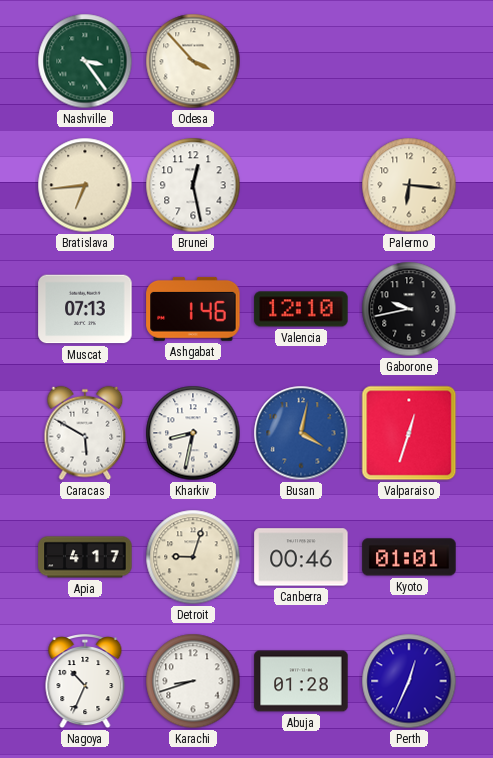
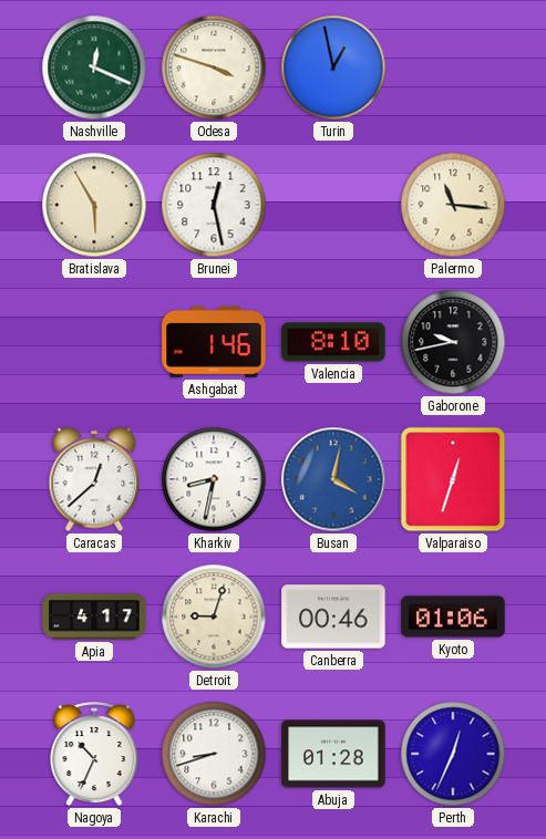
Nashville: 3:24 -> 12:19
Odesa: 3:53 -> 3:48
Turin: none -> 12:58
Bratislava: 6:44 -> 5:55
Palermo: 6:16 -> 11:16
Muscat: 07:13 -> none
Valencia: 12:10 -> 8:10
Caracas: 5:50 -> 12:38
Kyoto: 01:01 -> 01:06
